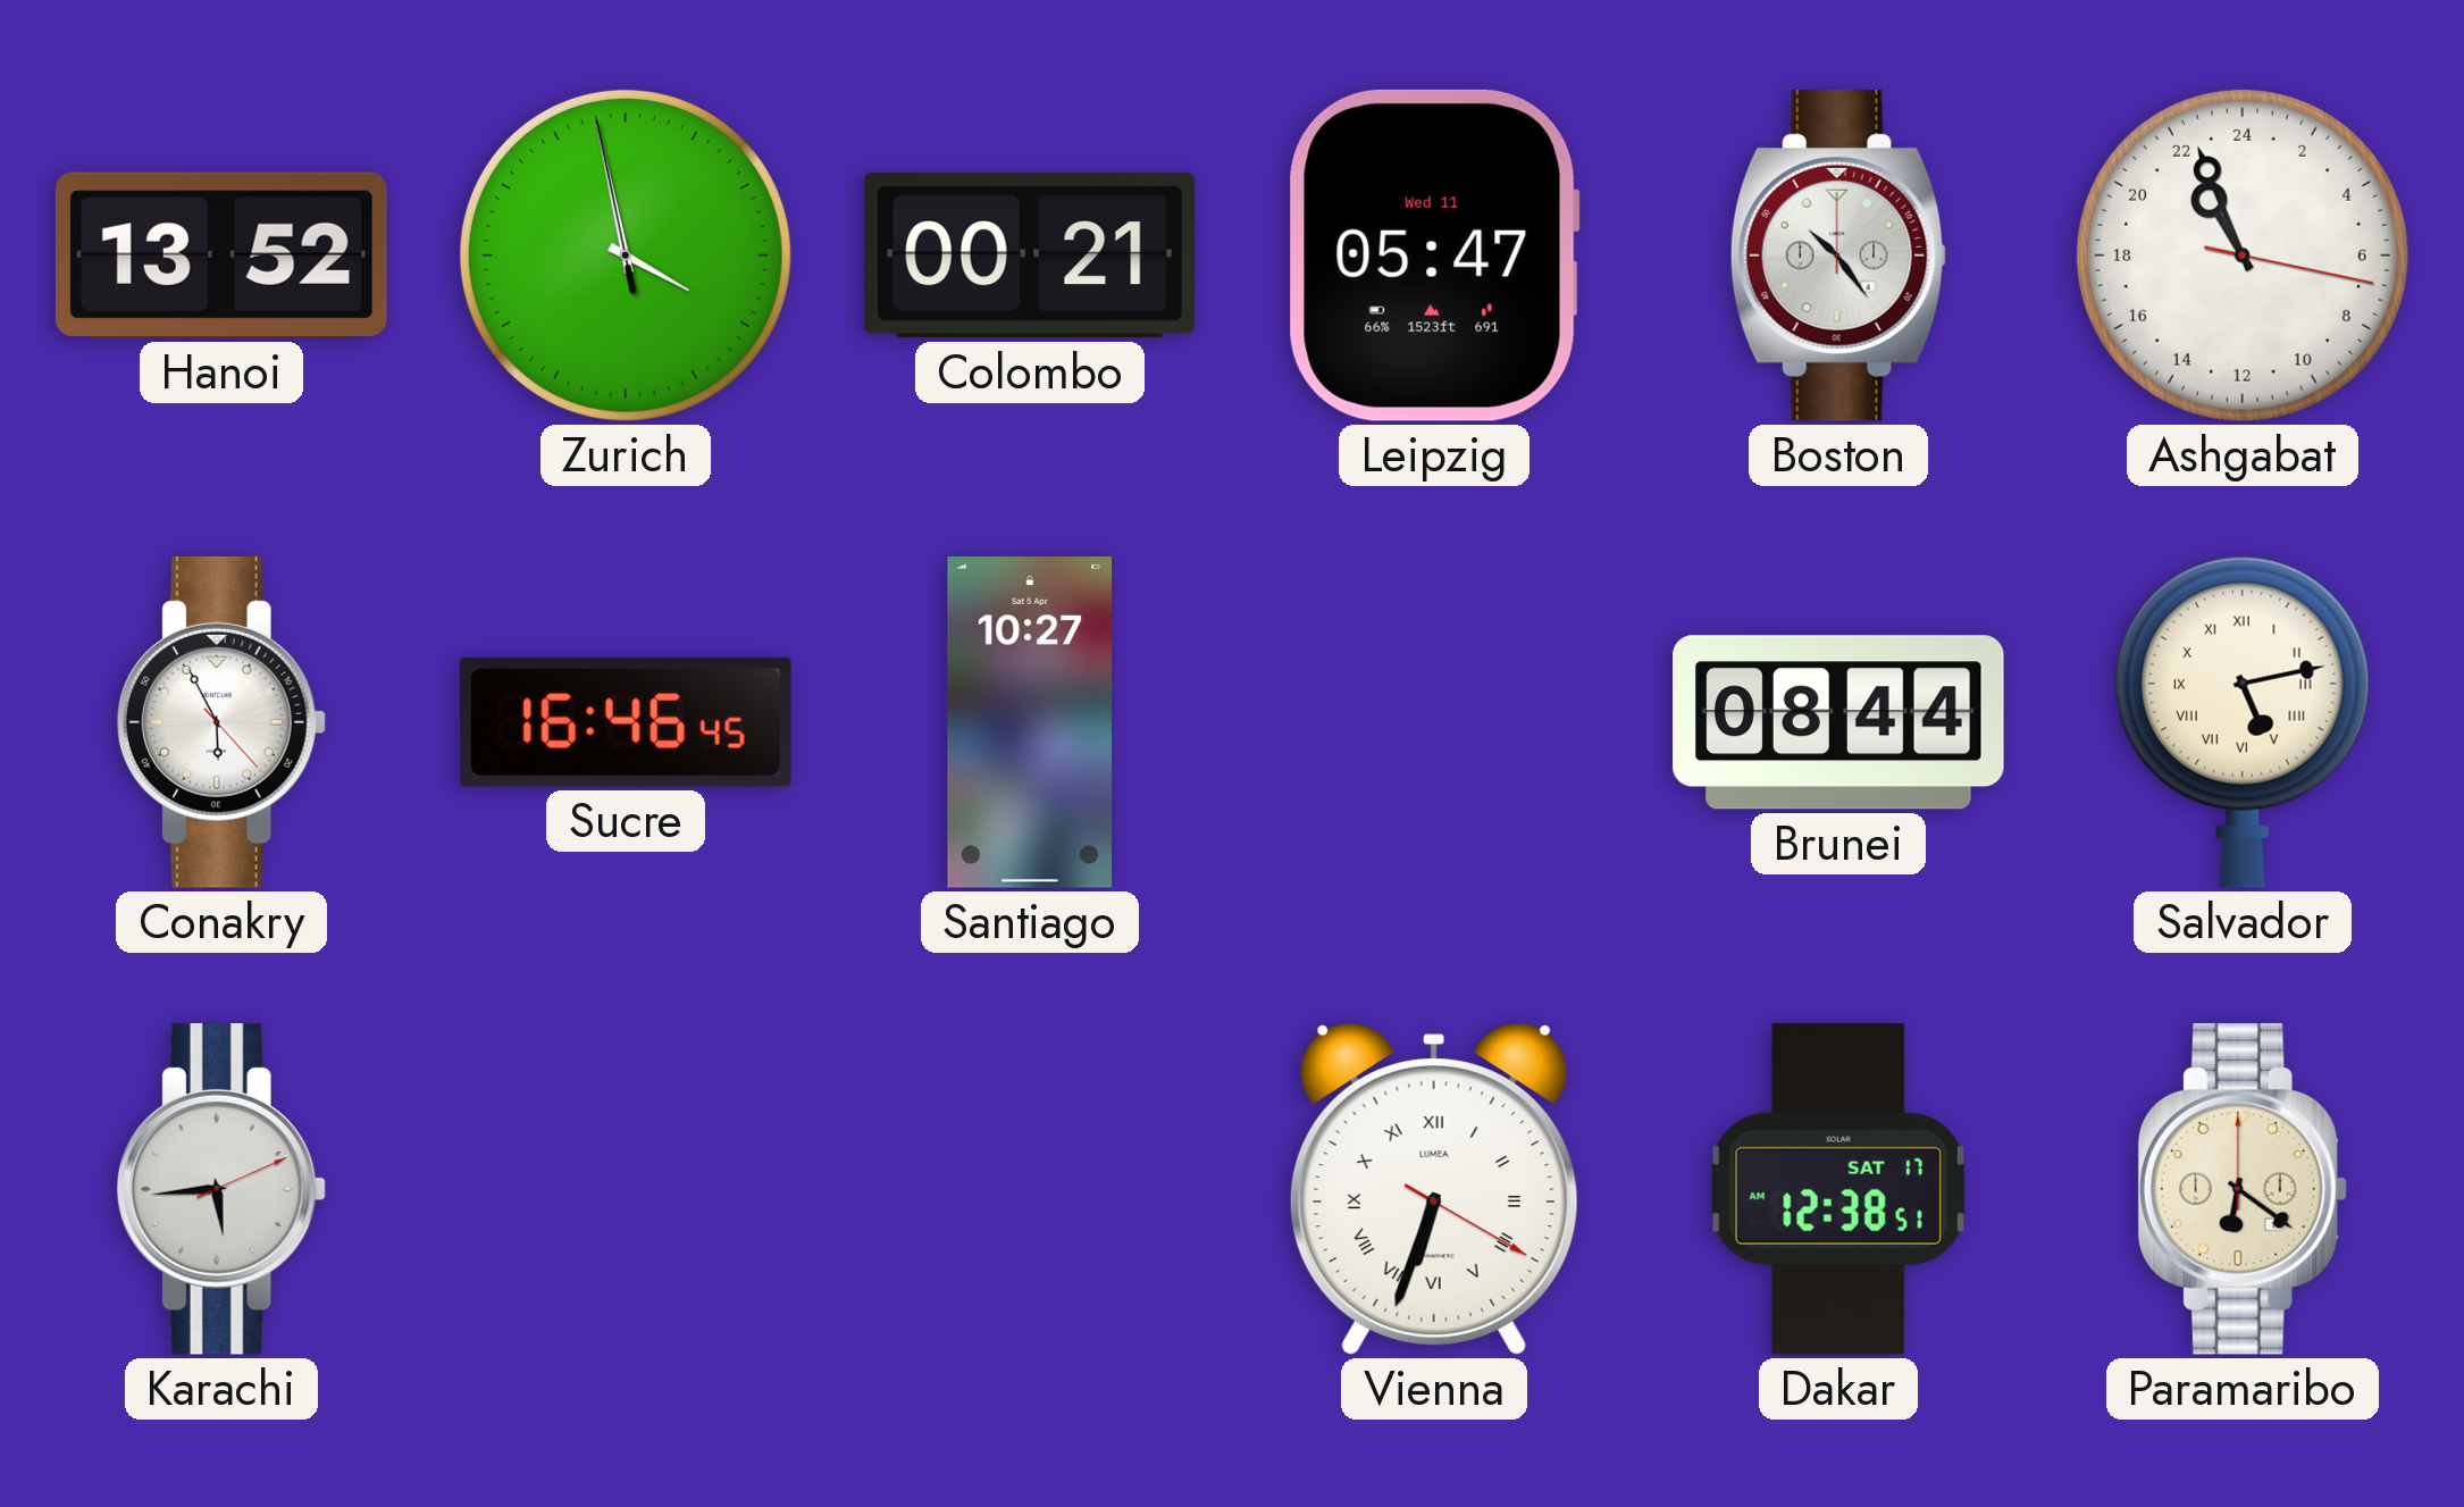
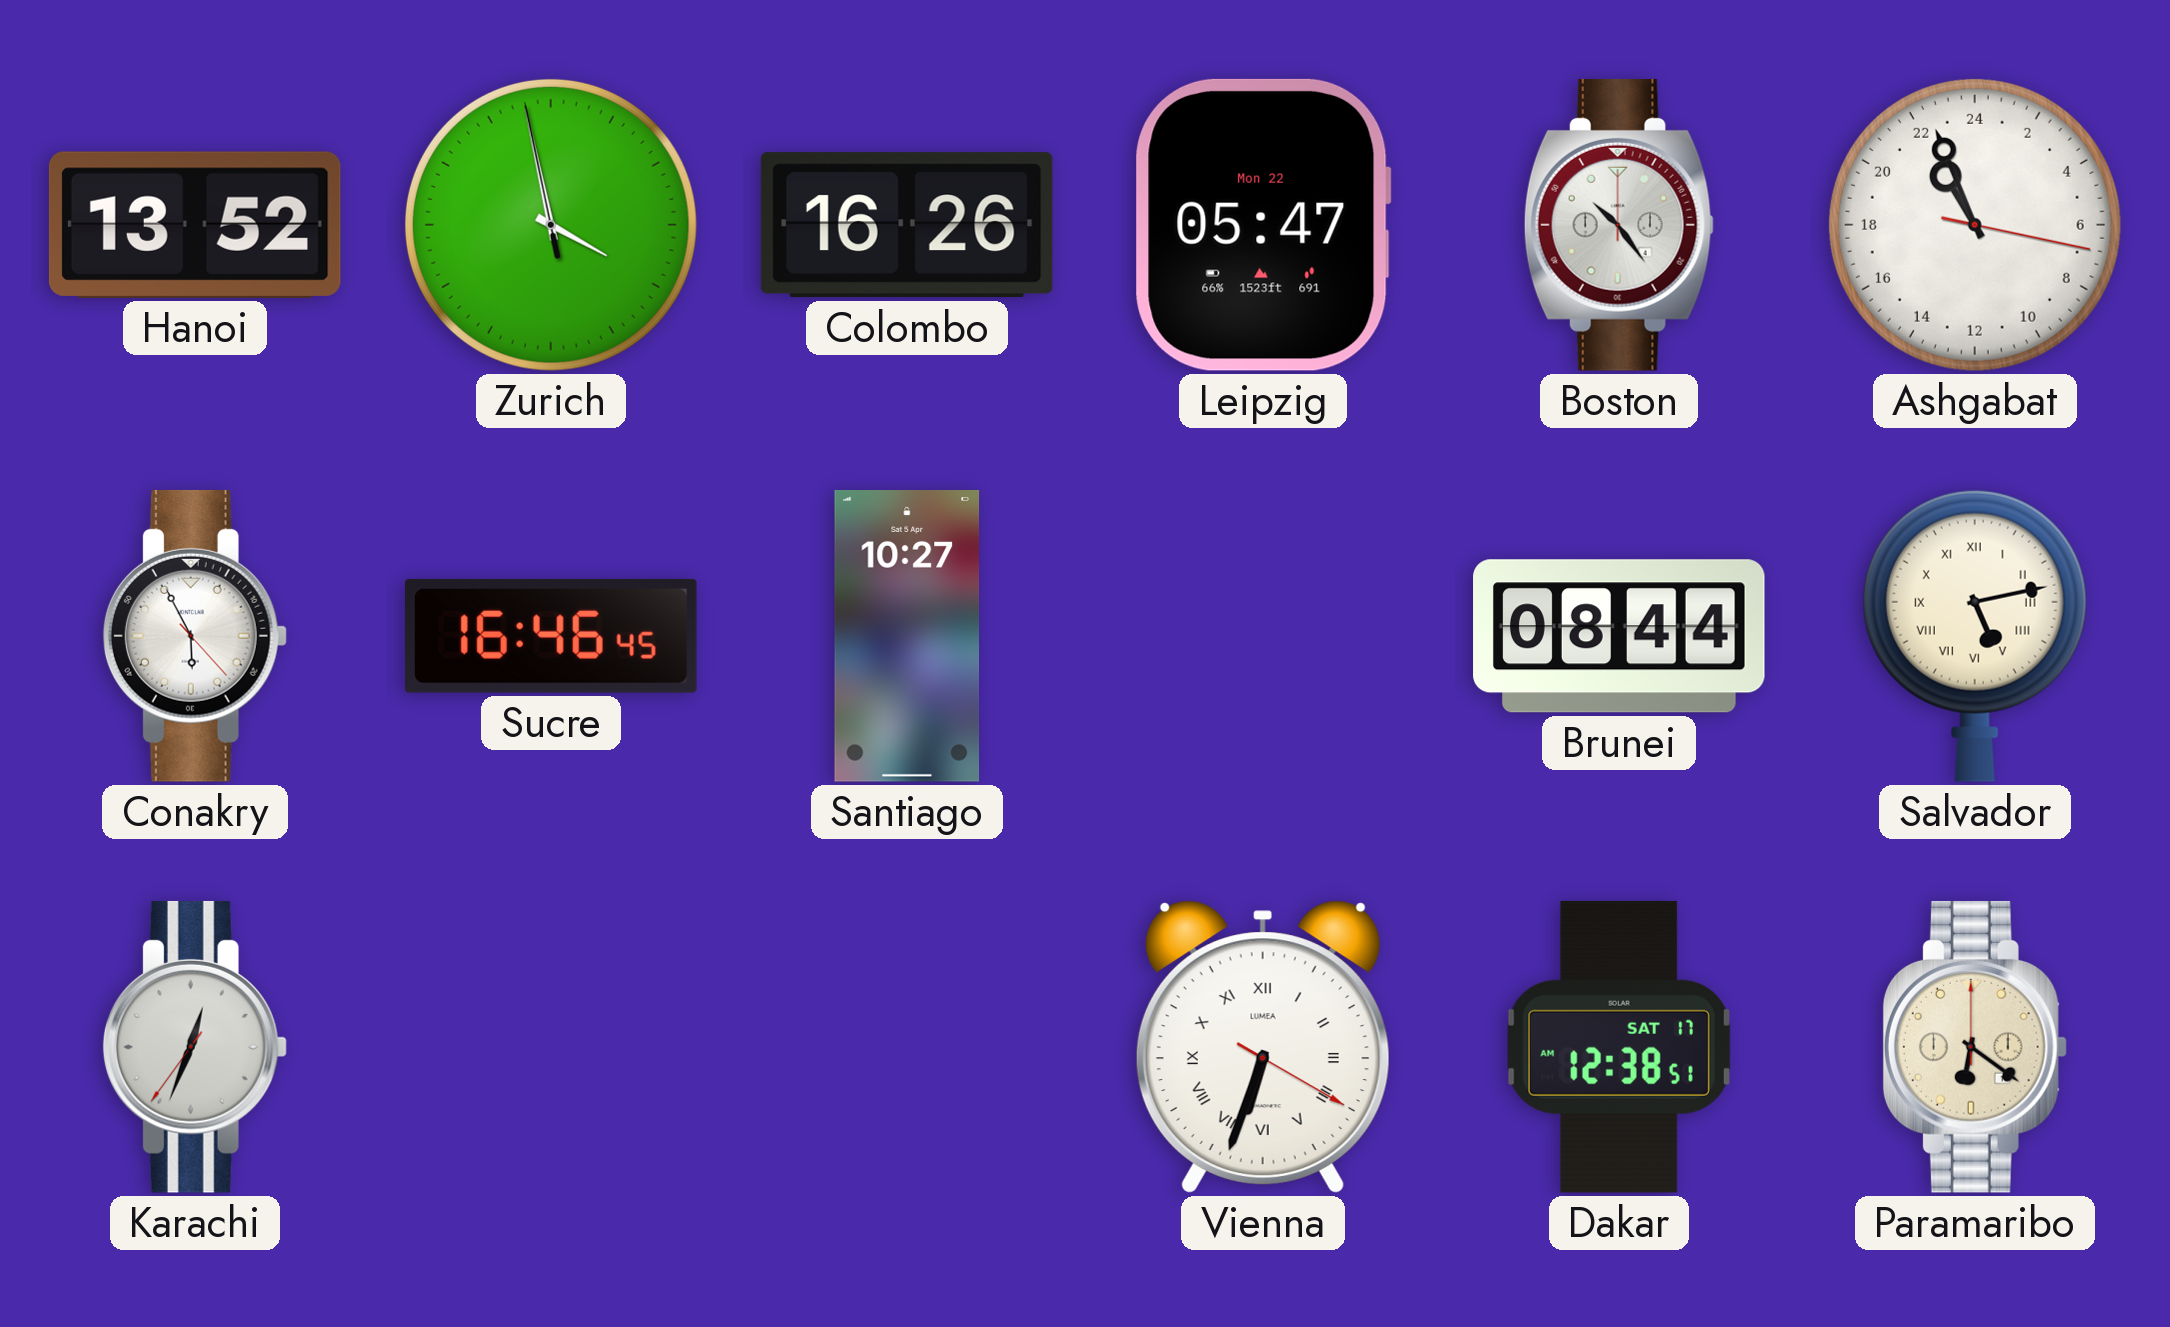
Colombo: 00:21 -> 16:26
Leipzig date: Wed 11 -> Mon 22
Karachi: 5:44 -> 12:33
